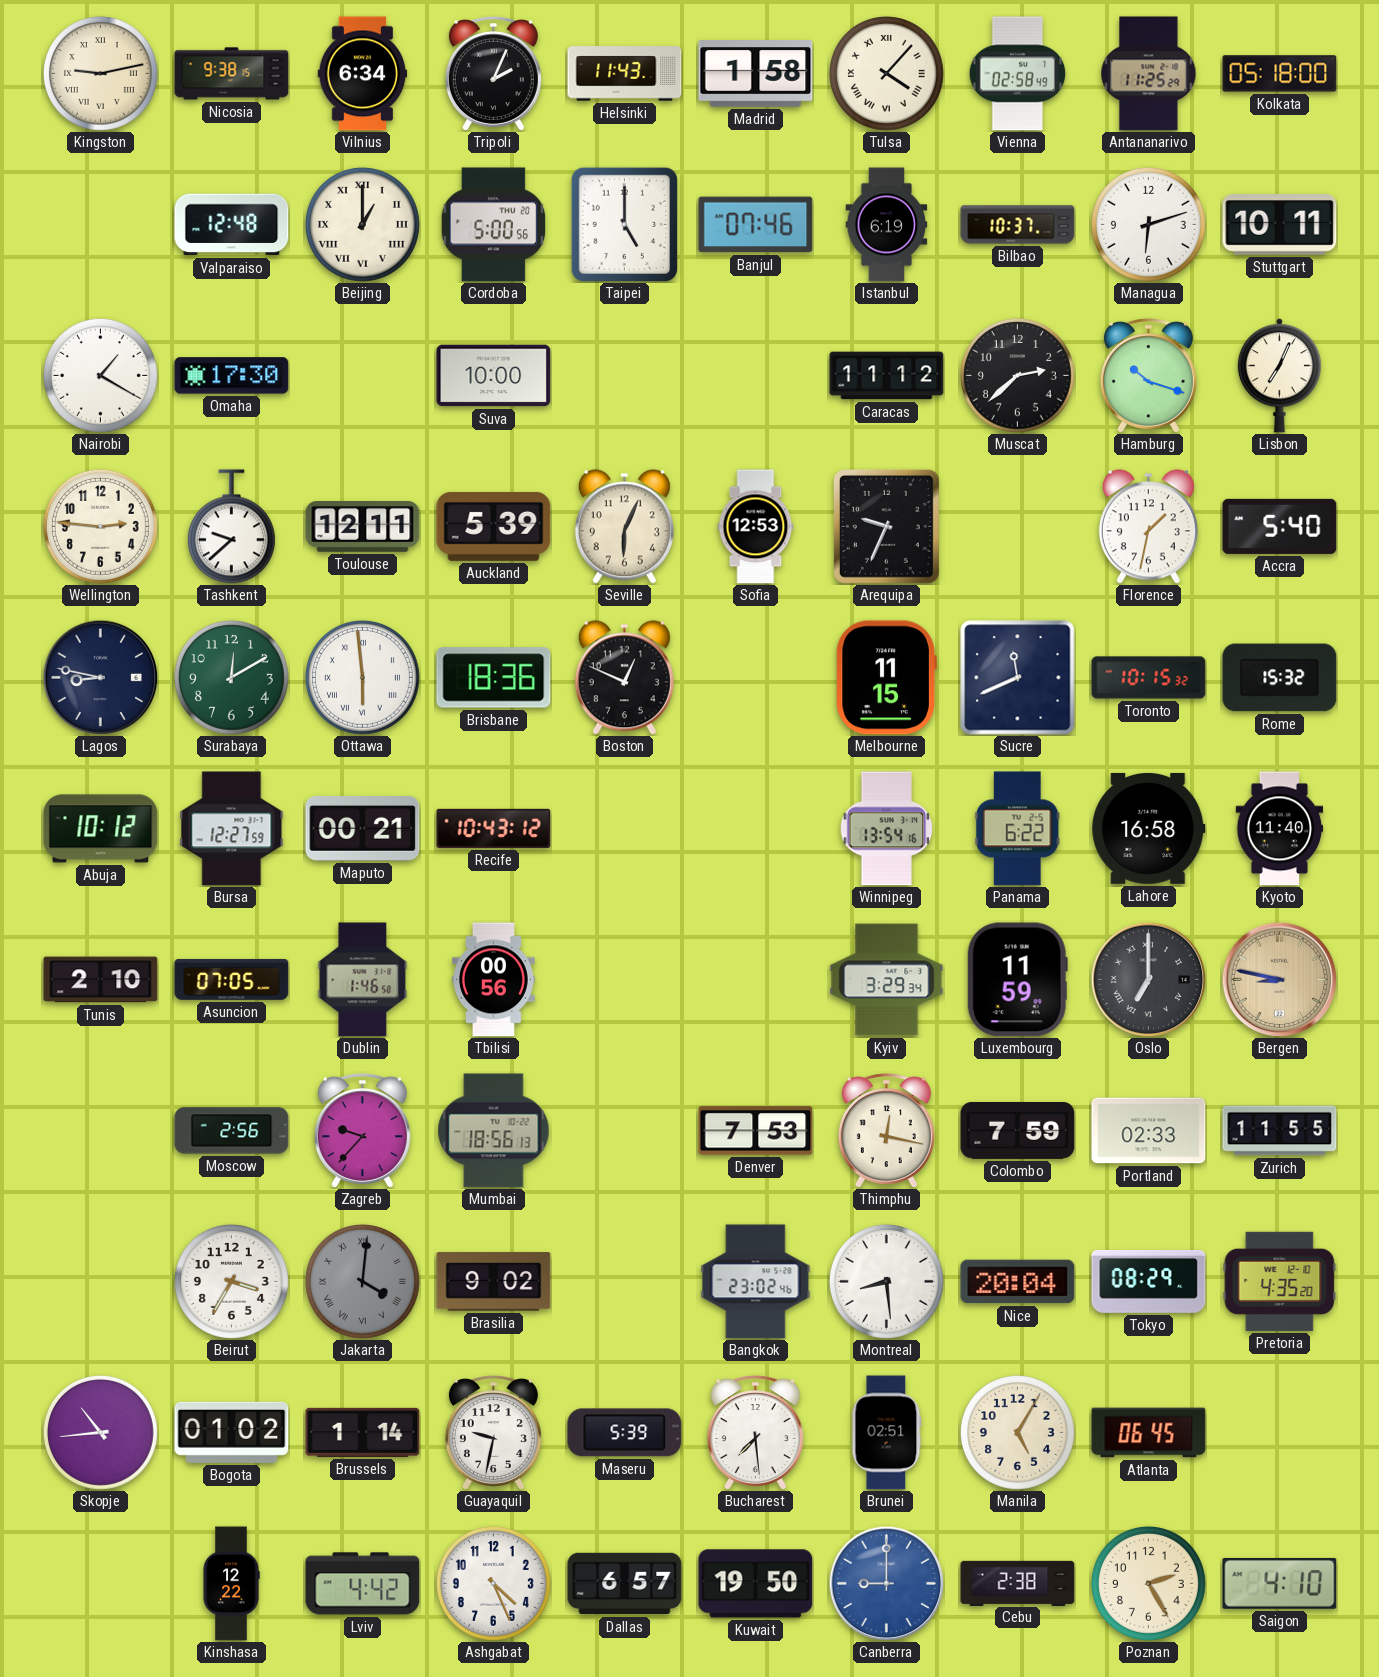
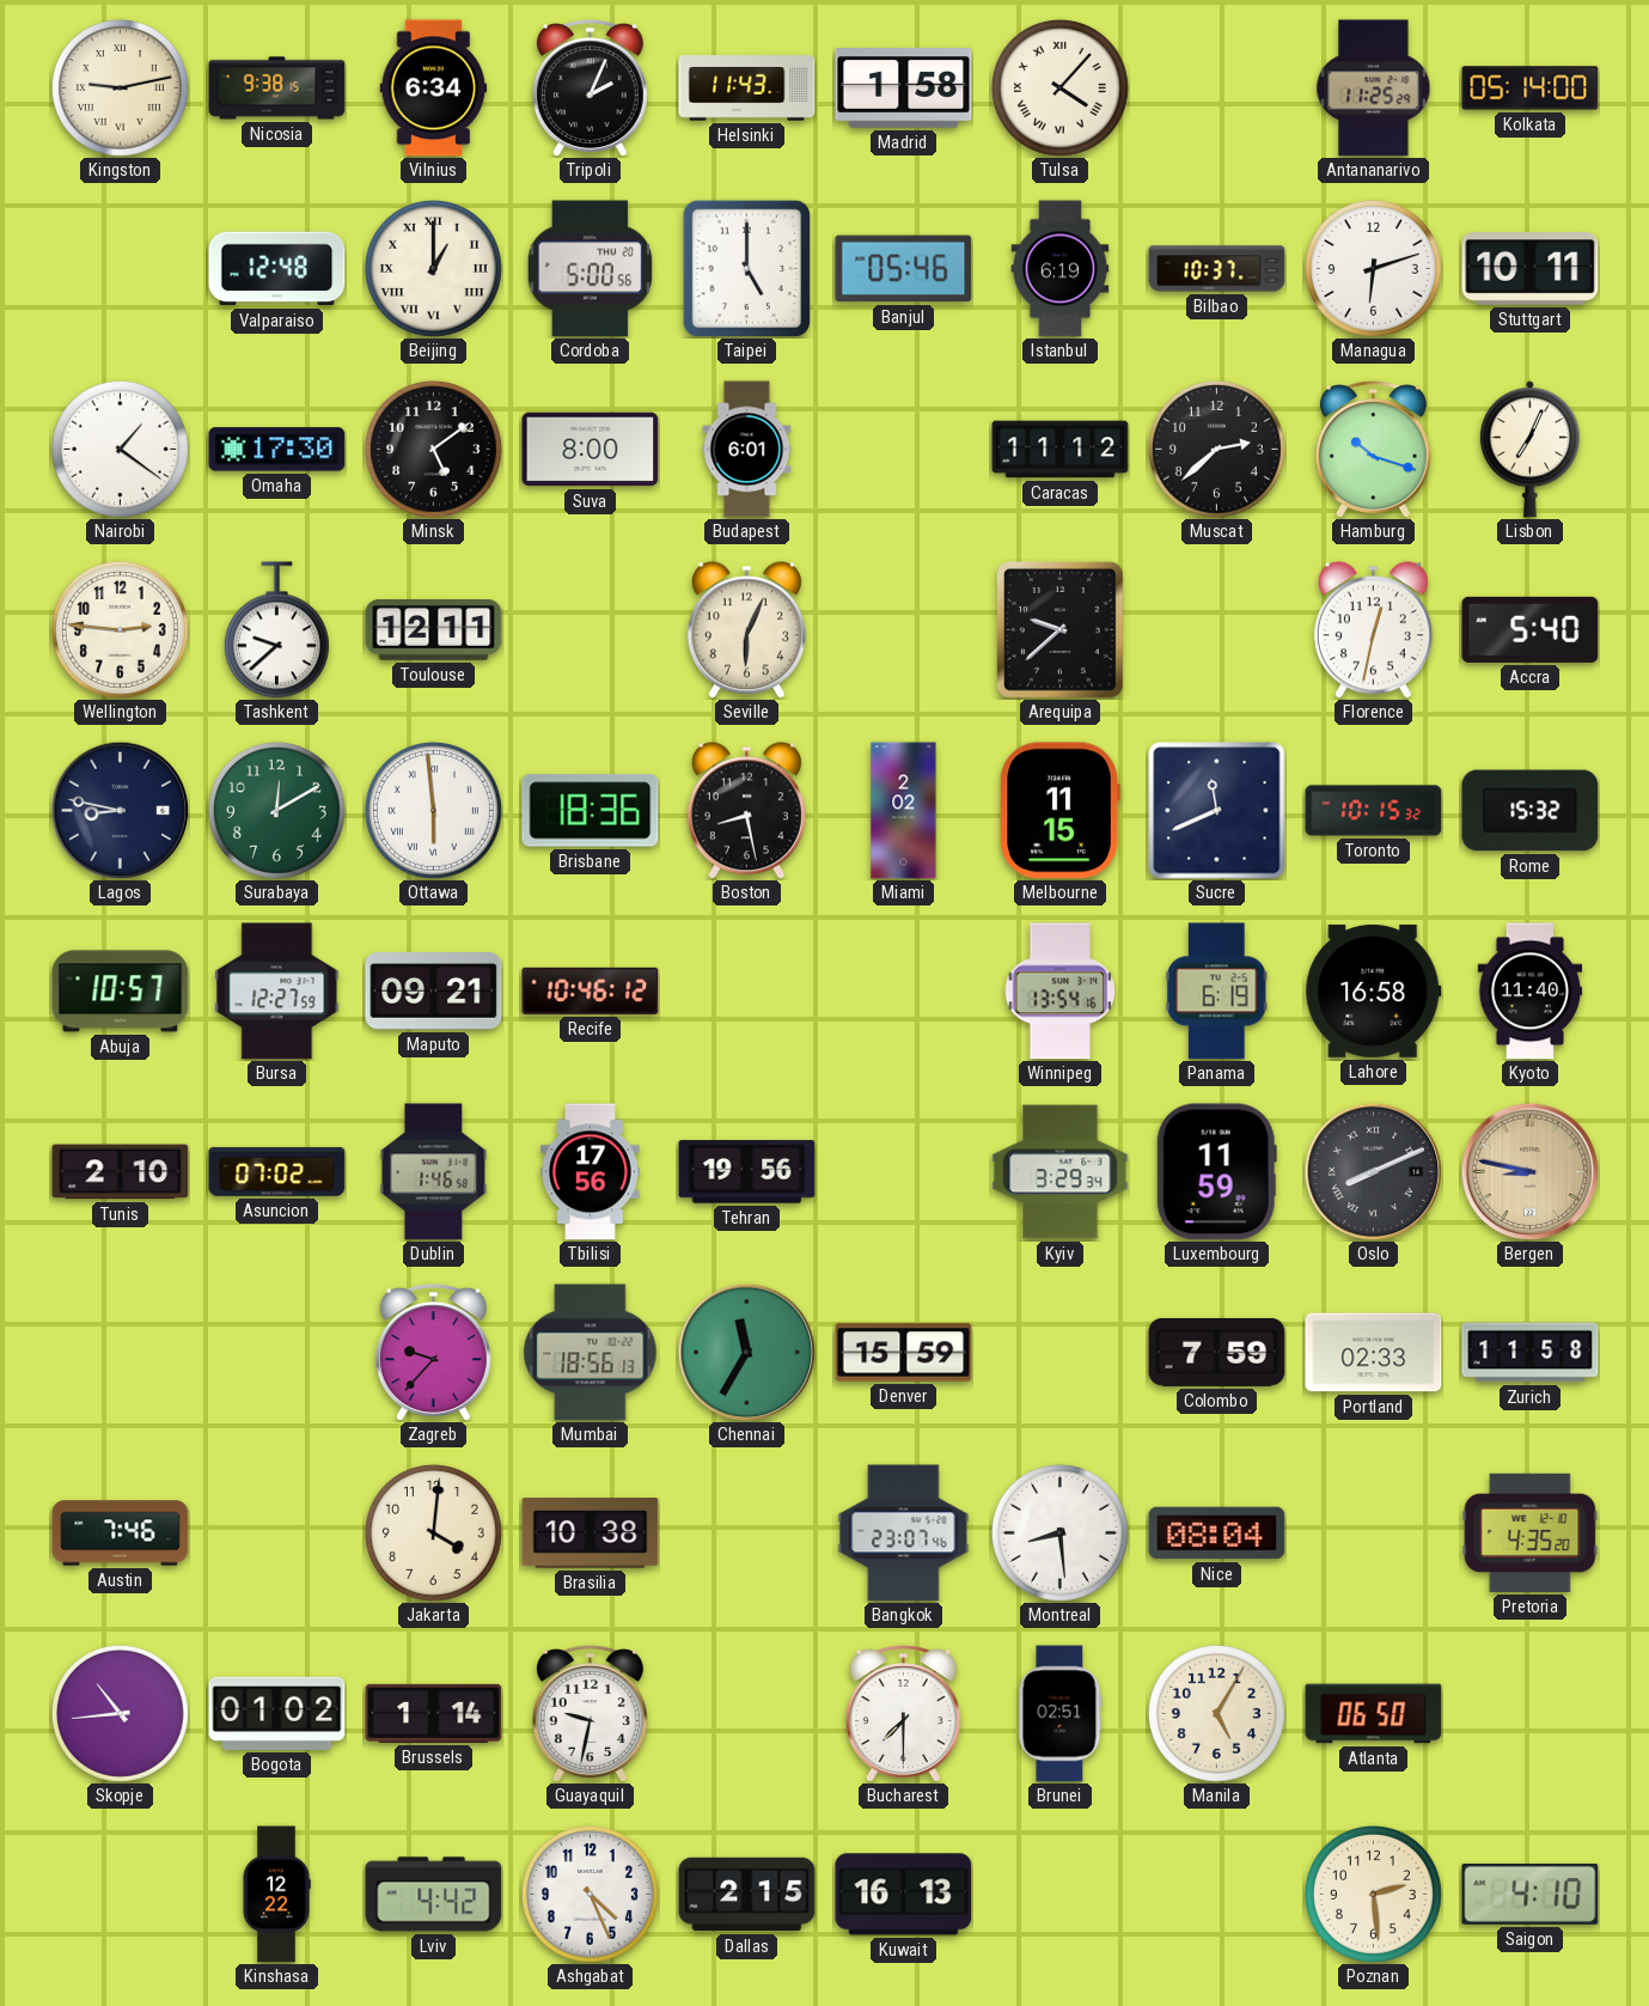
Vienna: 02:58 -> none
Kolkata: 05:18 -> 05:14
Banjul: 07:46 -> 05:46
Nairobi: 1:20 -> 1:21
Minsk: none -> 5:09
Suva: 10:00 -> 8:00
Budapest: none -> 6:01
Auckland: 5:39 -> none
Sofia: 12:53 -> none
Arequipa: 9:34 -> 9:38
Florence: 1:32 -> 12:32
Boston: 12:49 -> 8:28
Miami: none -> 2:02
Abuja: 10:12 -> 10:57
Maputo: 00:21 -> 09:21
Recife: 10:43 -> 10:46
Panama: 6:22 -> 6:19
Asuncion: 07:05 -> 07:02
Tbilisi: 00:56 -> 17:56
Tehran: none -> 19:56
Oslo: 7:00 -> 8:11
Moscow: 2:56 -> none
Chennai: none -> 11:35
Denver: 7:53 -> 15:59
Thimphu: 12:17 -> none
Zurich: 11:55 -> 11:58
Austin: none -> 7:46
Beirut: 3:35 -> none
Jakarta dial: grey -> cream
Jakarta numerals: Roman -> Arabic
Brasilia: 9:02 -> 10:38
Bangkok: 23:02 -> 23:07
Nice: 20:04 -> 08:04
Tokyo: 08:29 -> none
Maseru: 5:39 -> none
Bucharest: 7:29 -> 7:30
Atlanta: 06:45 -> 06:50
Dallas: 6:57 -> 2:15
Kuwait: 19:50 -> 16:13
Canberra: 9:00 -> none
Cebu: 2:38 -> none
Poznan: 2:25 -> 2:29
